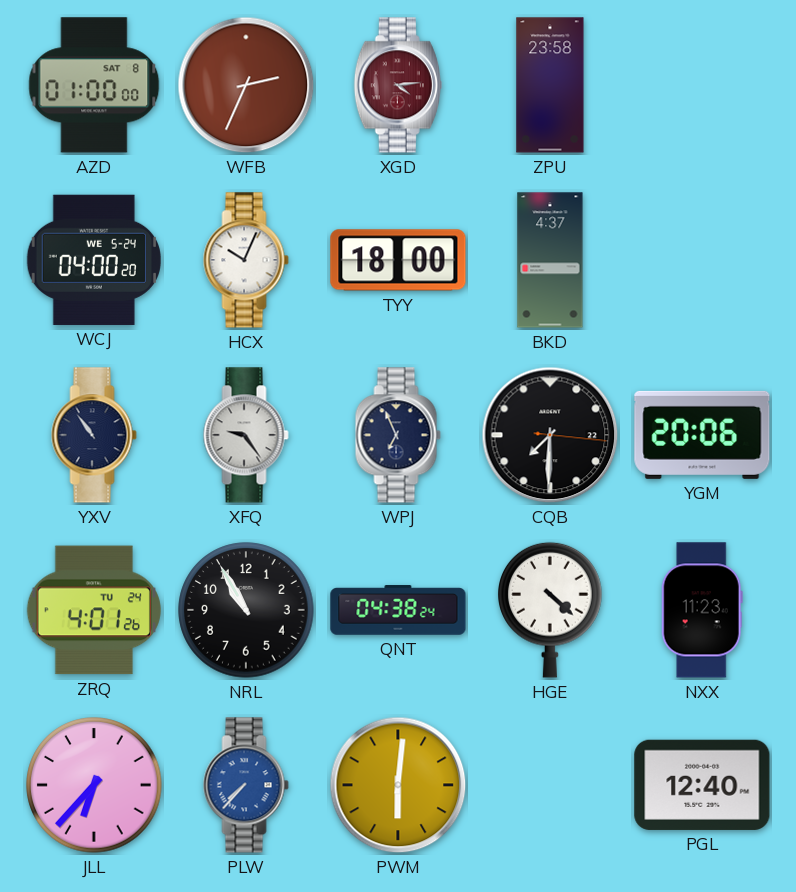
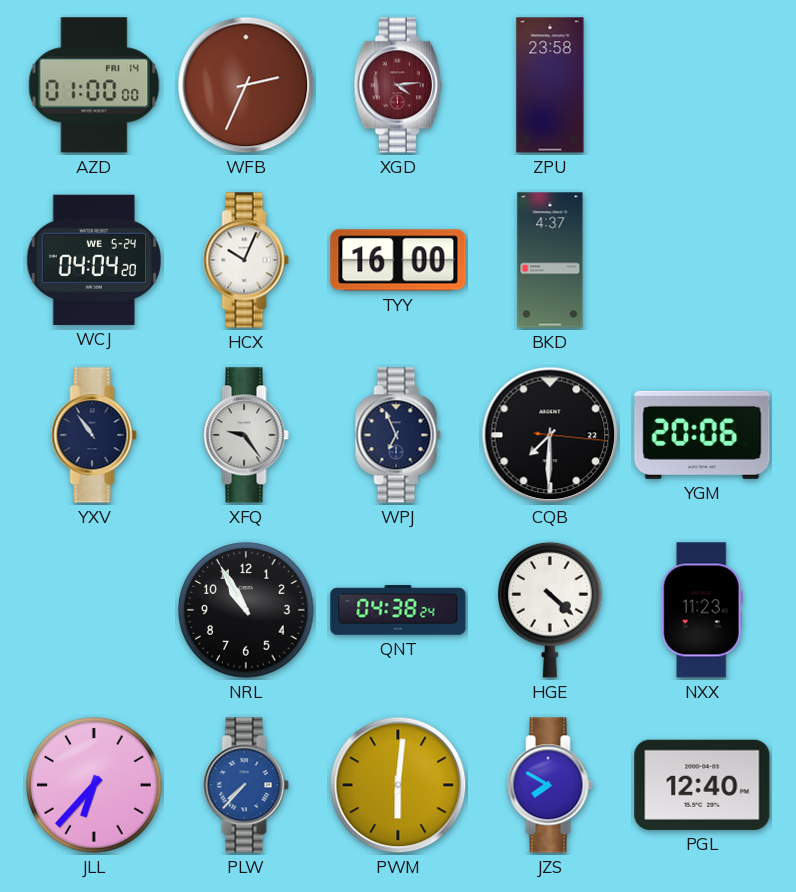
AZD date: SAT 8 -> FRI 14
WCJ: 04:00 -> 04:04
TYY: 18:00 -> 16:00
ZRQ: 4:01 -> none
JZS: none -> 7:50
